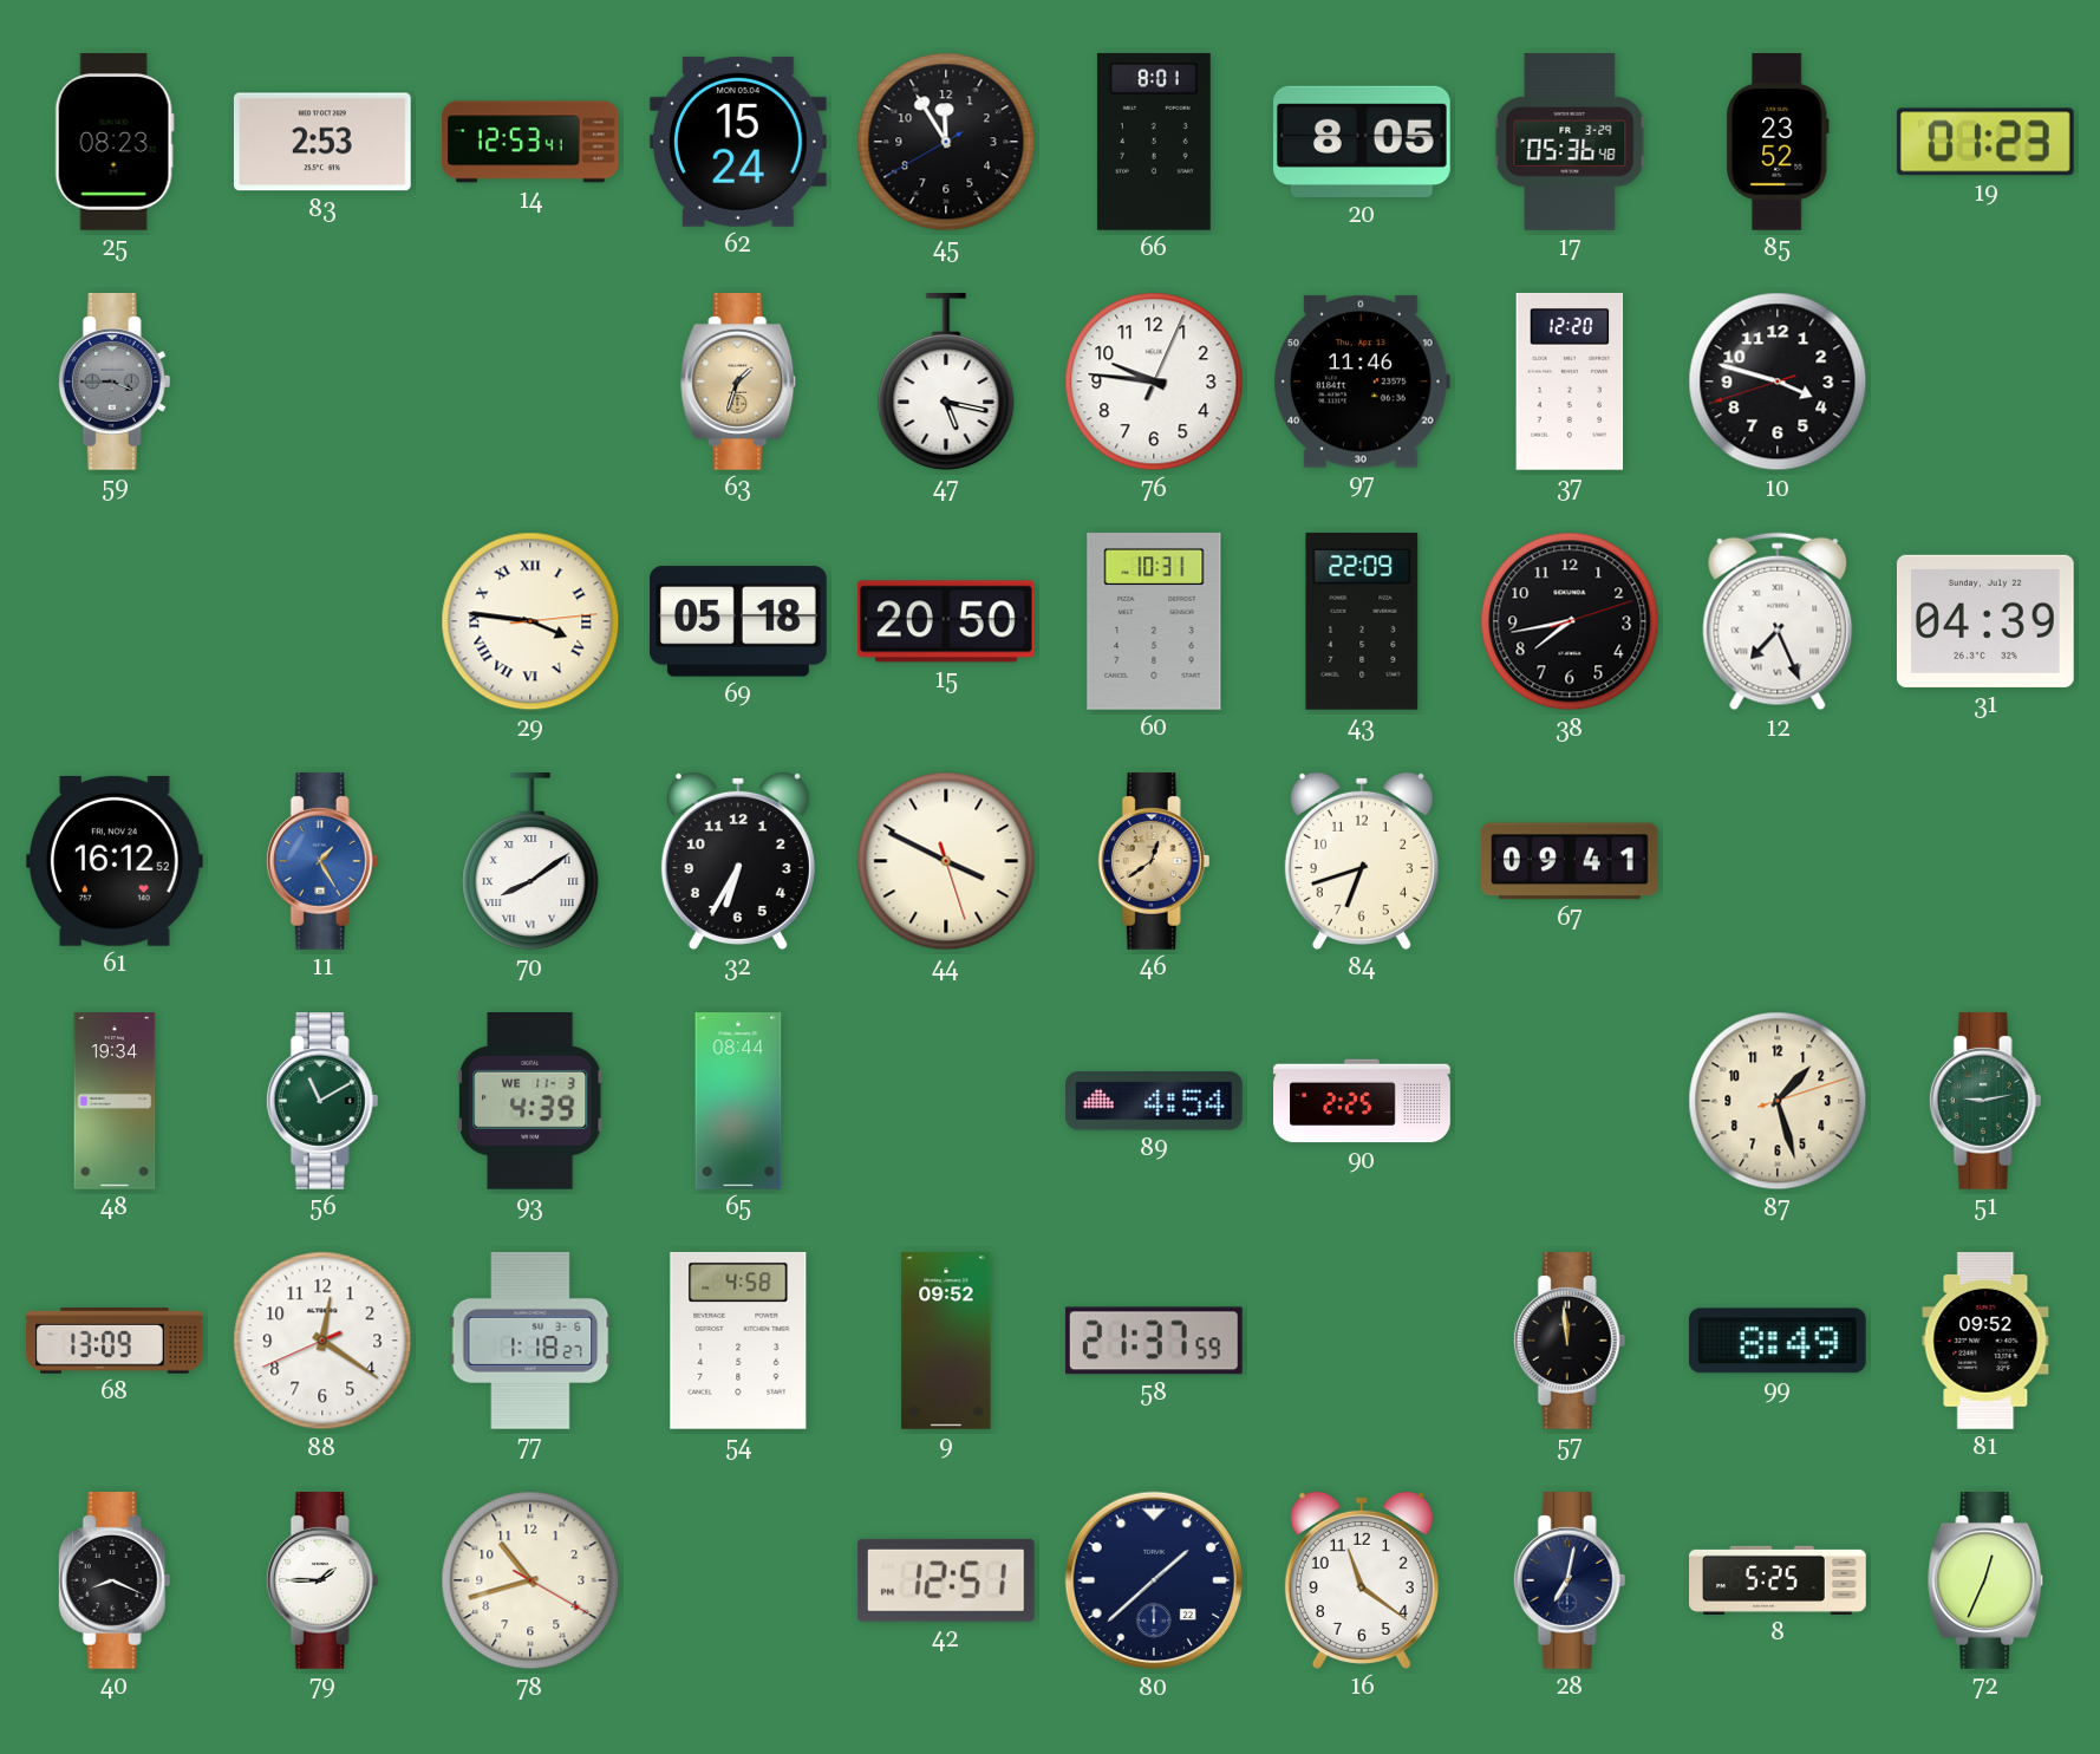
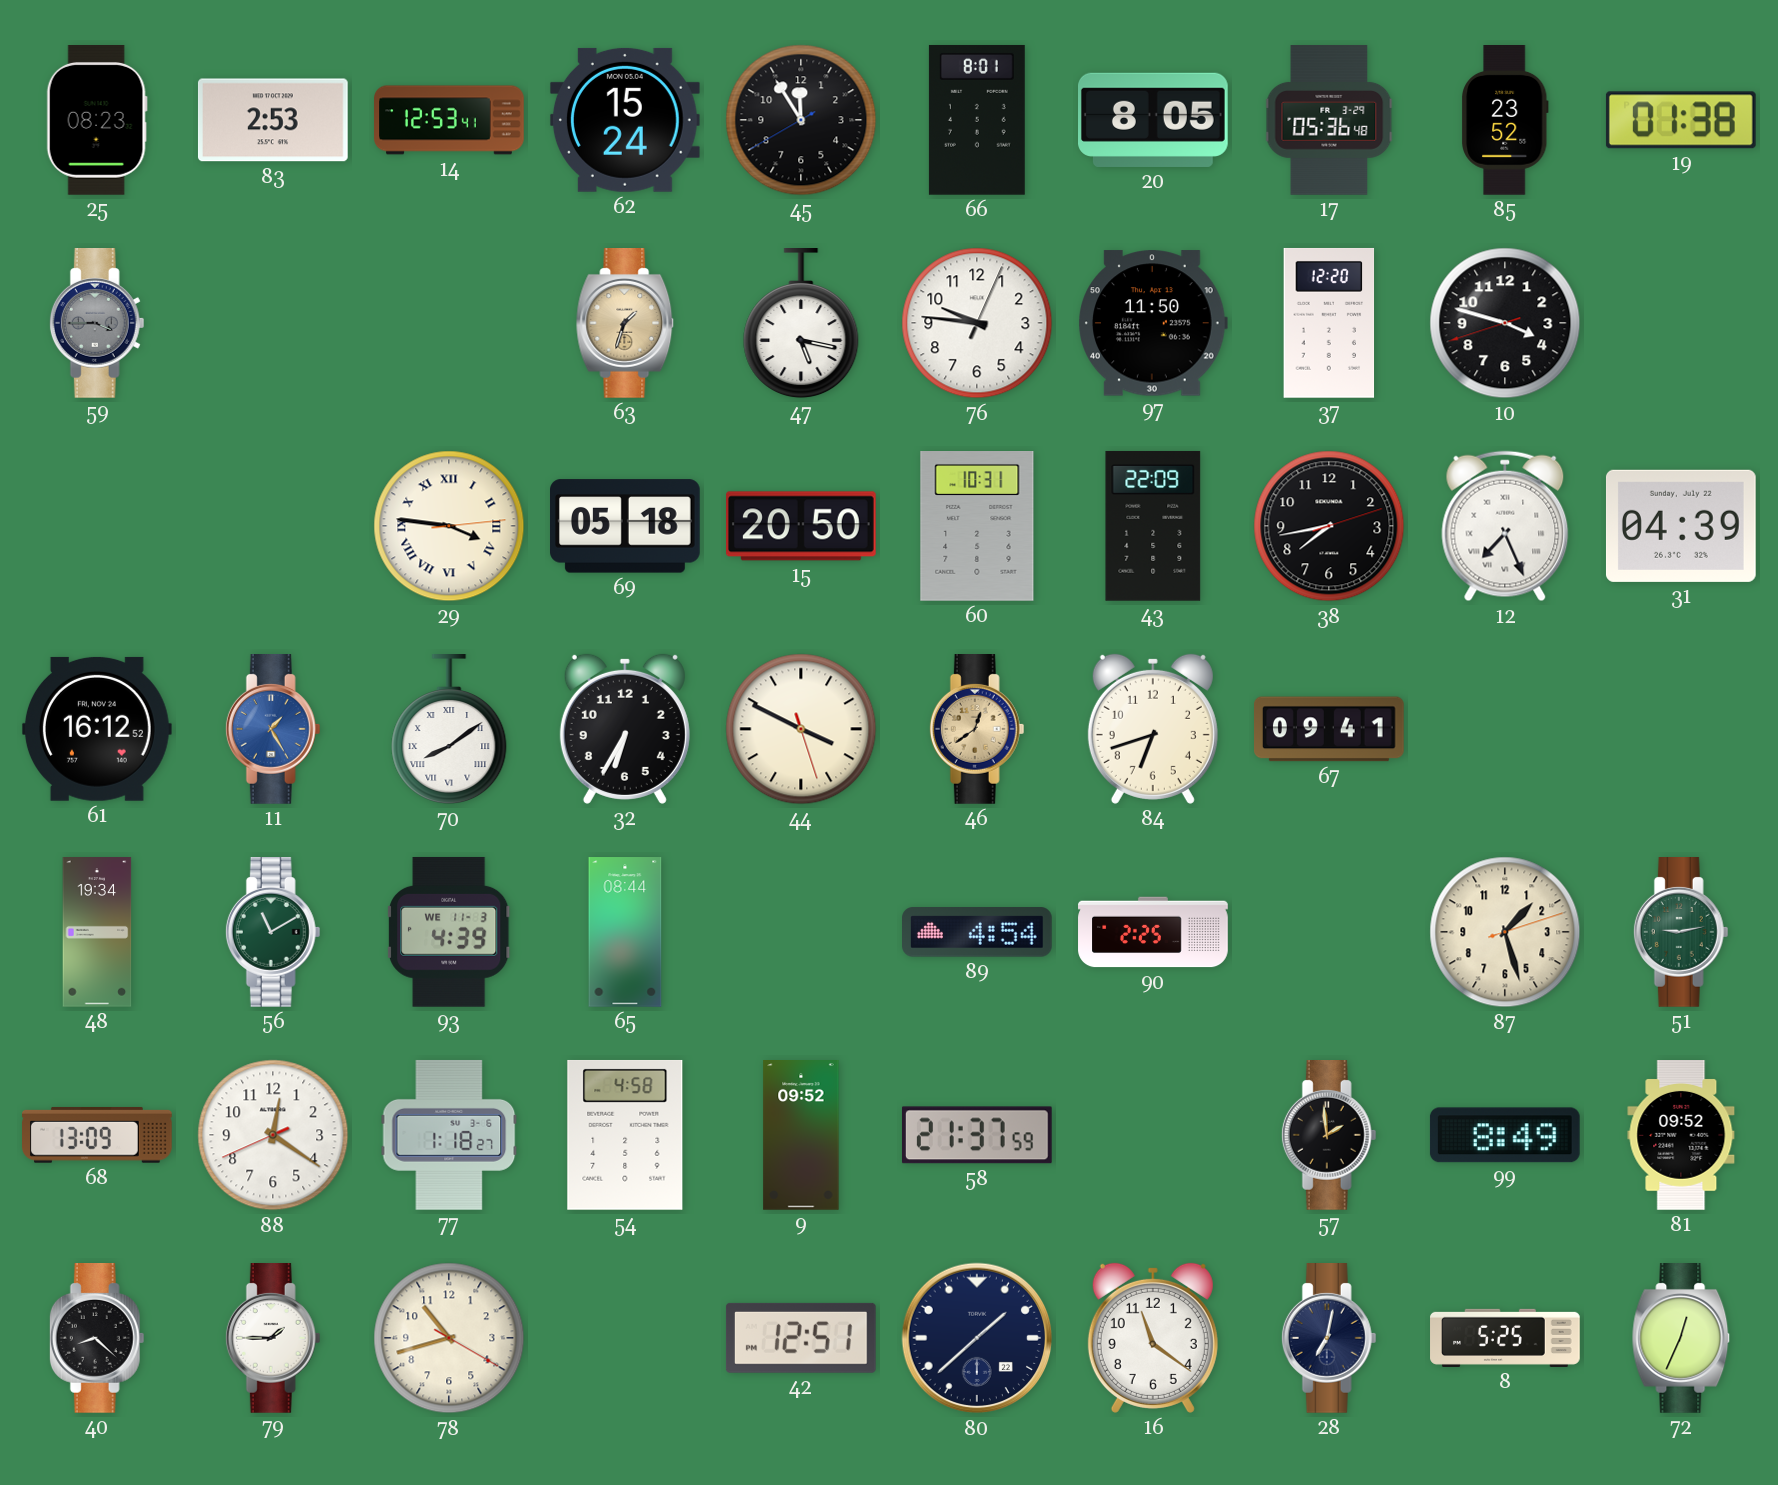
19: 01:23 -> 01:38
97: 11:46 -> 11:50
57: 11:59 -> 1:59
40: 8:19 -> 8:22
